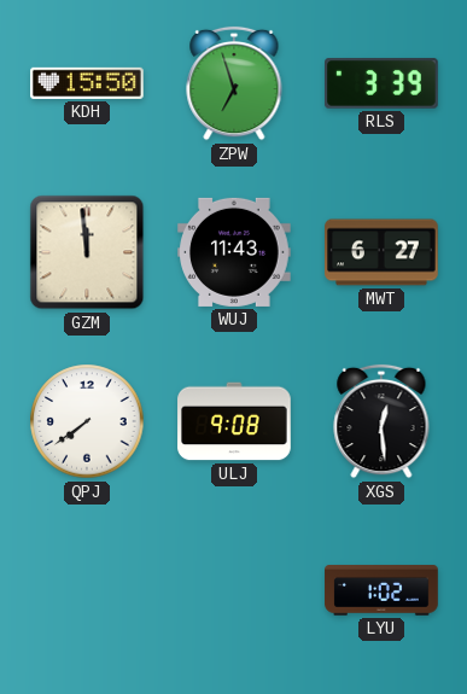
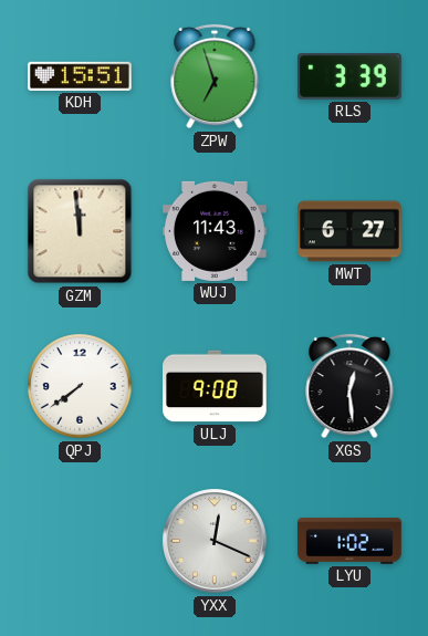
KDH: 15:50 -> 15:51
YXX: none -> 12:19
